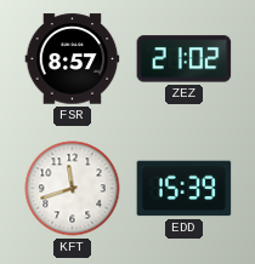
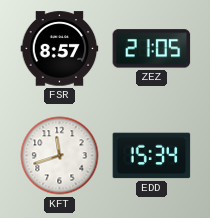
ZEZ: 21:02 -> 21:05
EDD: 15:39 -> 15:34
